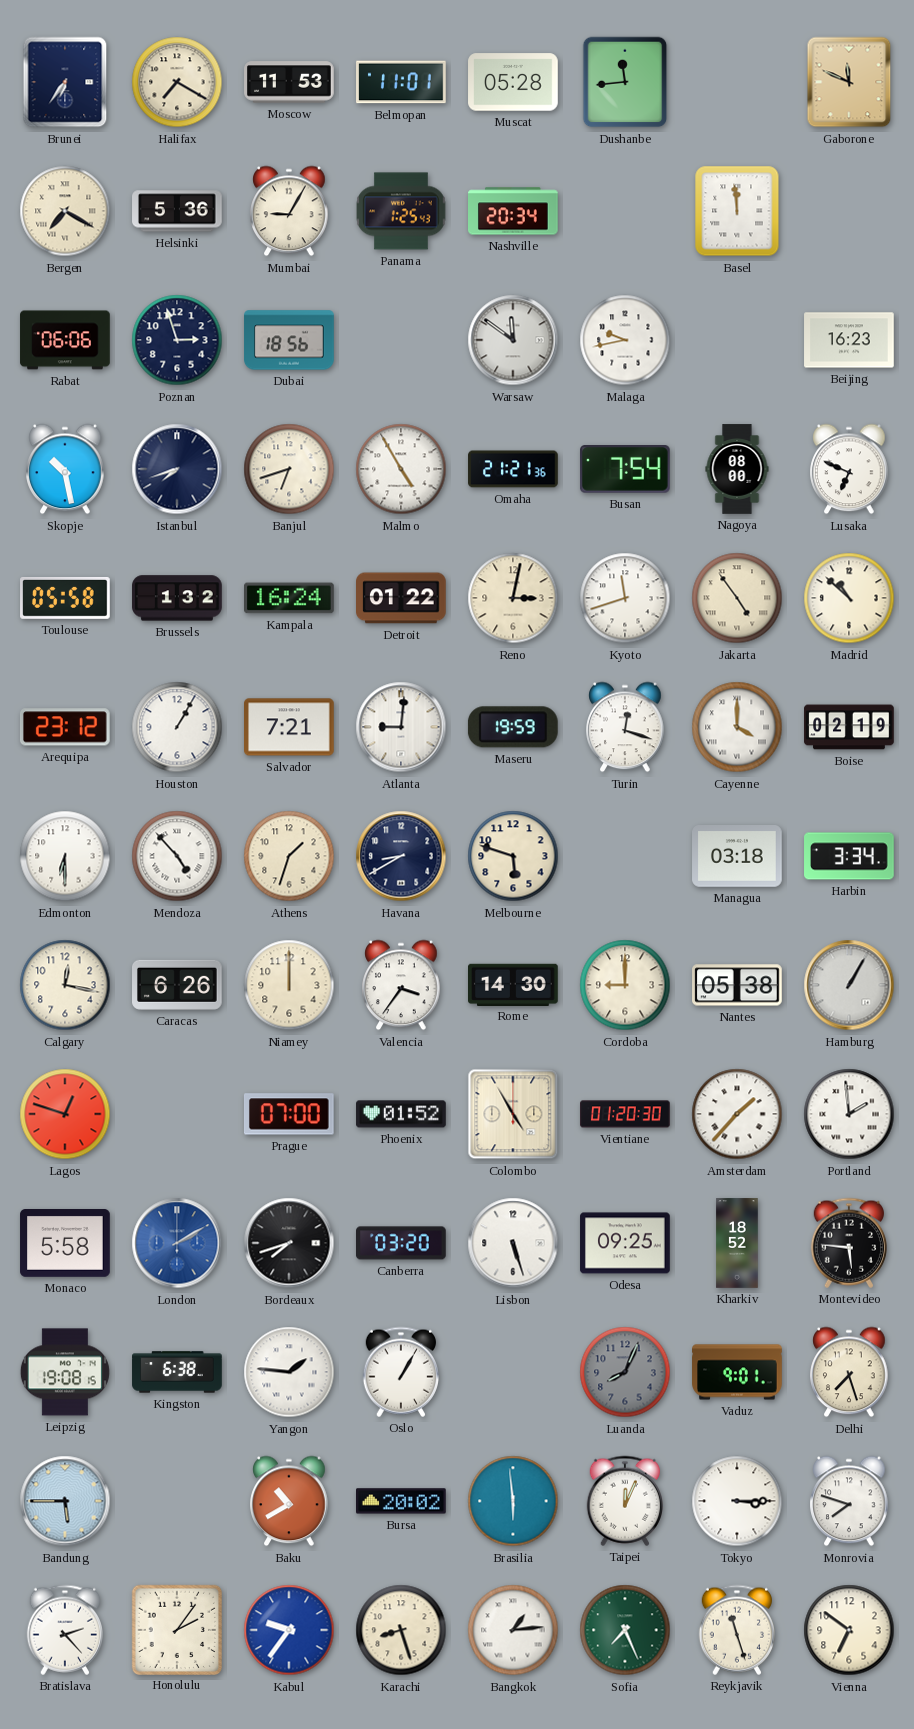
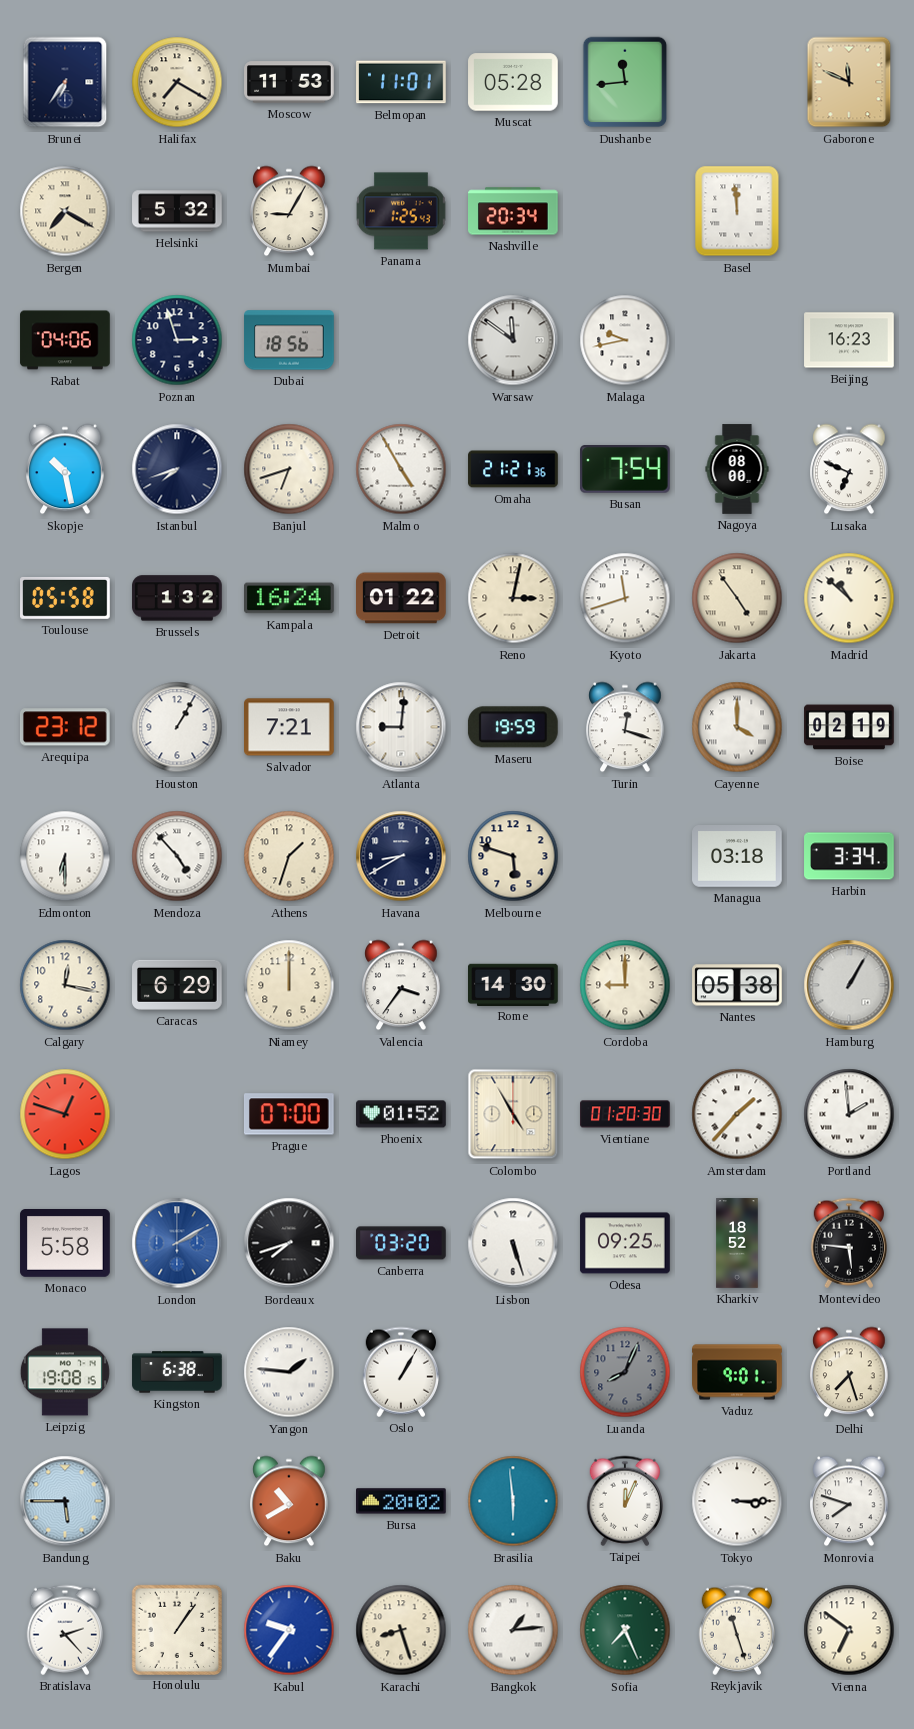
Helsinki: 5:36 -> 5:32
Rabat: 06:06 -> 04:06
Caracas: 6:26 -> 6:29
Honolulu: 2:06 -> 1:06
